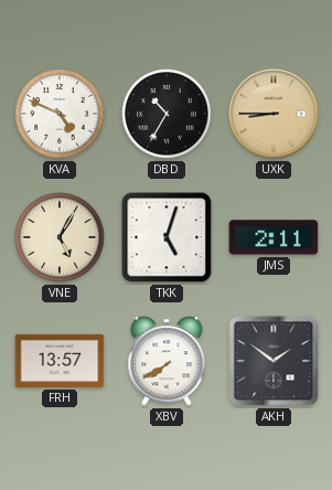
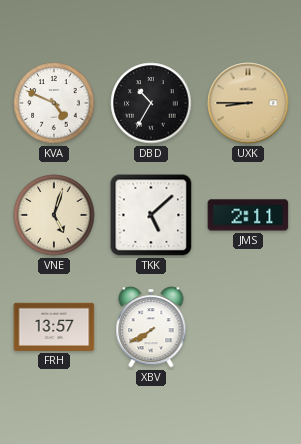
VNE: 5:05 -> 5:03
TKK: 5:03 -> 5:08
AKH: 1:51 -> none
